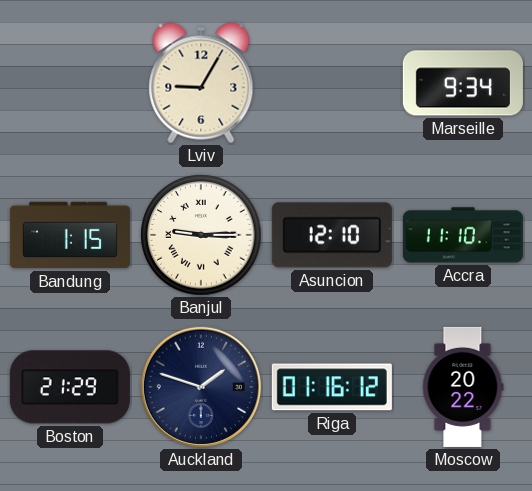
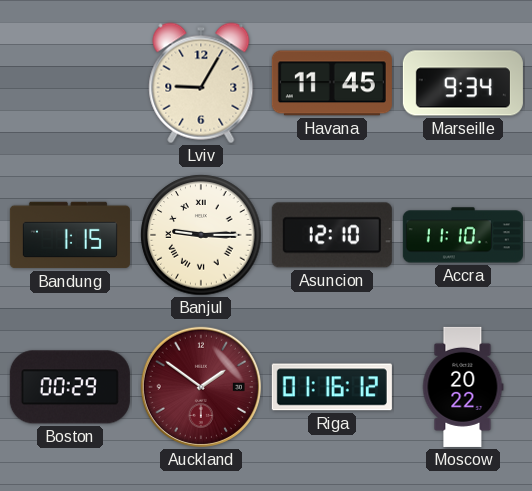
Havana: none -> 11:45
Boston: 21:29 -> 00:29
Auckland: 1:48 -> 1:51
Auckland dial: navy -> burgundy
